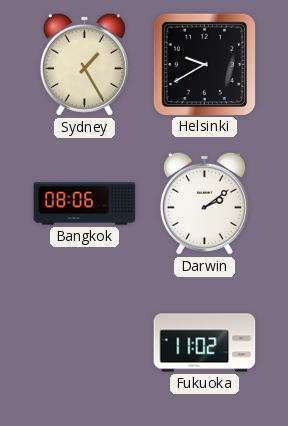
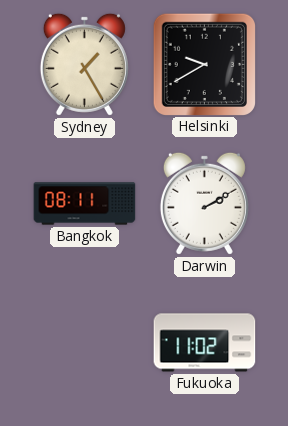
Bangkok: 08:06 -> 08:11
Darwin: 2:09 -> 2:10
